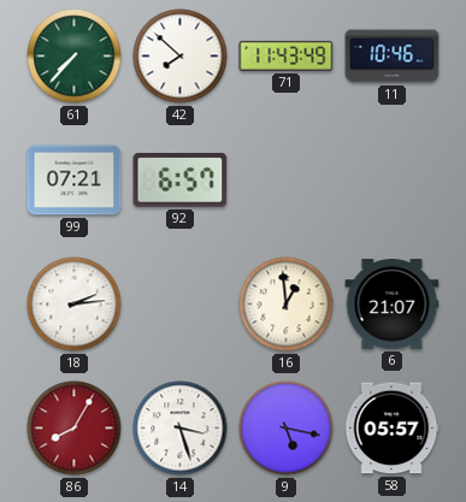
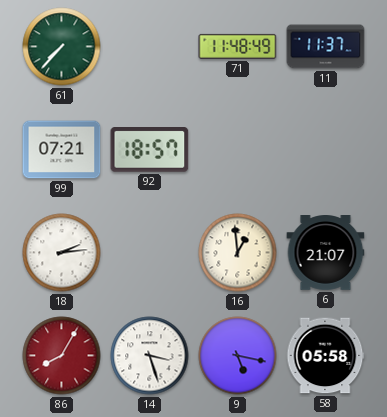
42: 7:52 -> none
71: 11:43 -> 11:48
11: 10:46 -> 11:37
92: 6:57 -> 18:57
58: 05:57 -> 05:58
